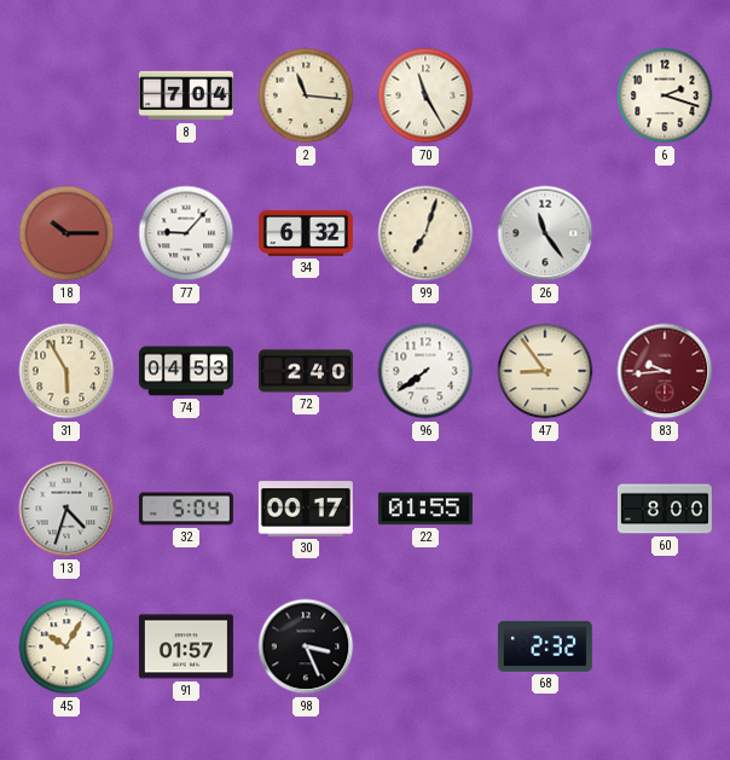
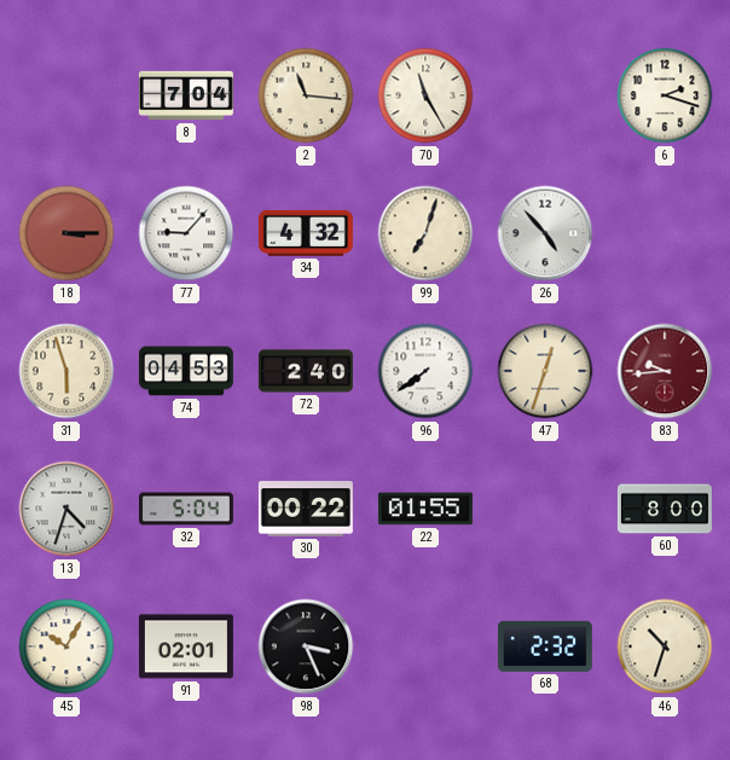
18: 10:15 -> 3:15
34: 6:32 -> 4:32
26: 11:24 -> 4:53
31: 5:55 -> 5:57
47: 8:54 -> 12:33
30: 00:17 -> 00:22
91: 01:57 -> 02:01
46: none -> 10:33
